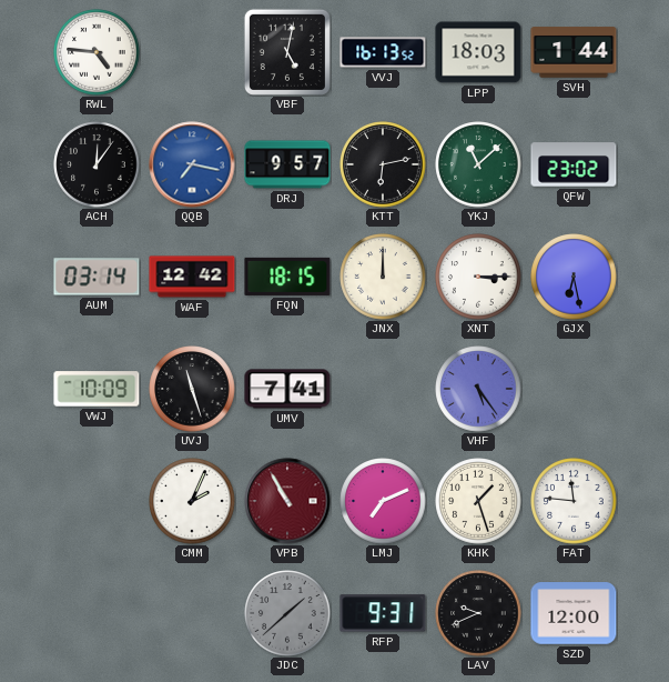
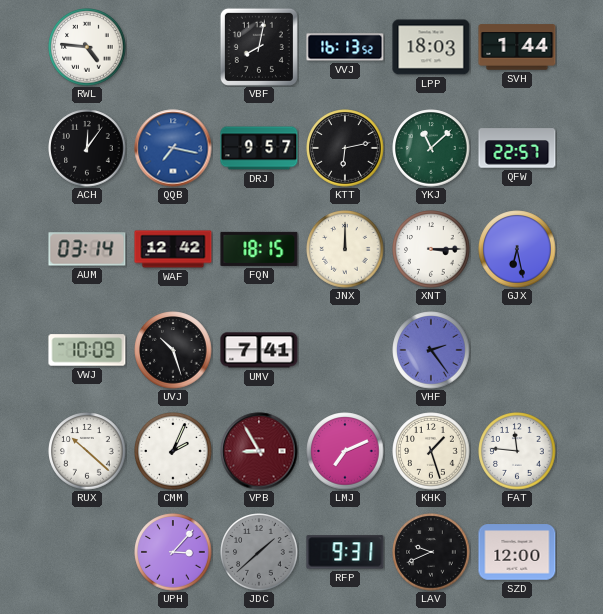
VBF: 5:02 -> 8:02
QFW: 23:02 -> 22:57
UVJ: 11:27 -> 10:27
VHF: 5:24 -> 2:24
RUX: none -> 10:22
VPB: 10:55 -> 8:55
UPH: none -> 3:07
